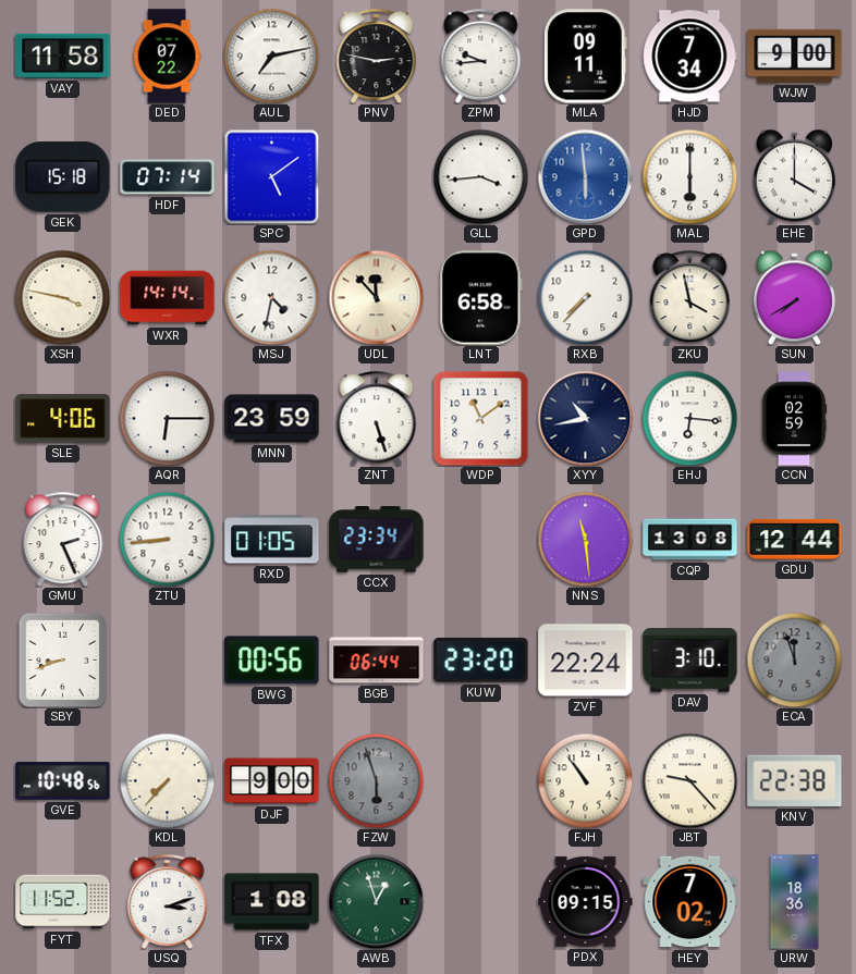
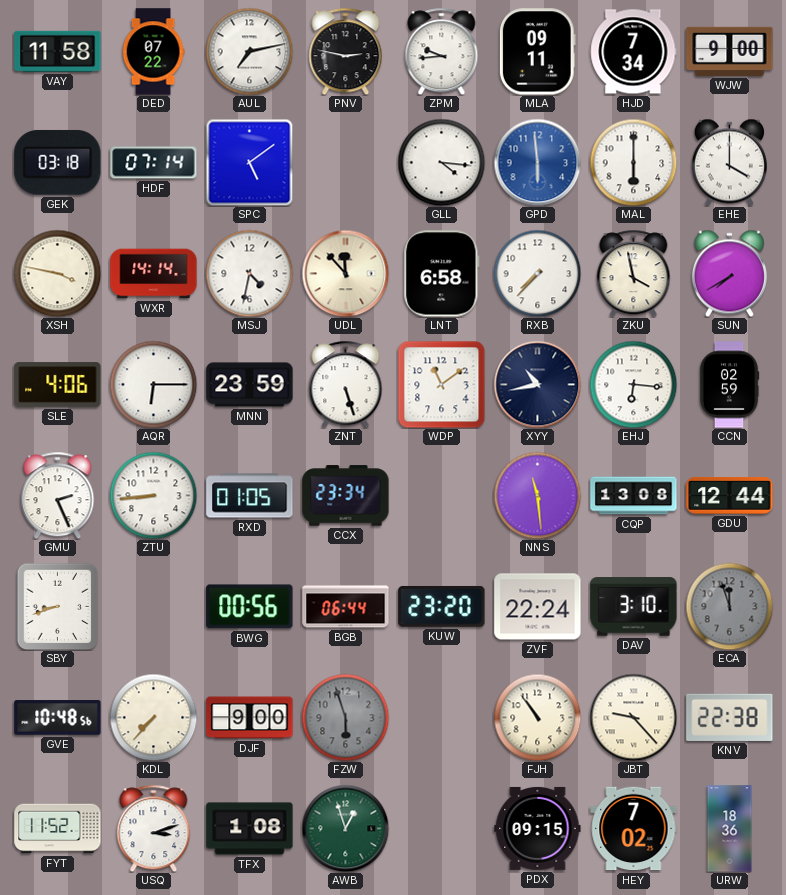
GEK: 15:18 -> 03:18
GLL: 3:44 -> 4:16
